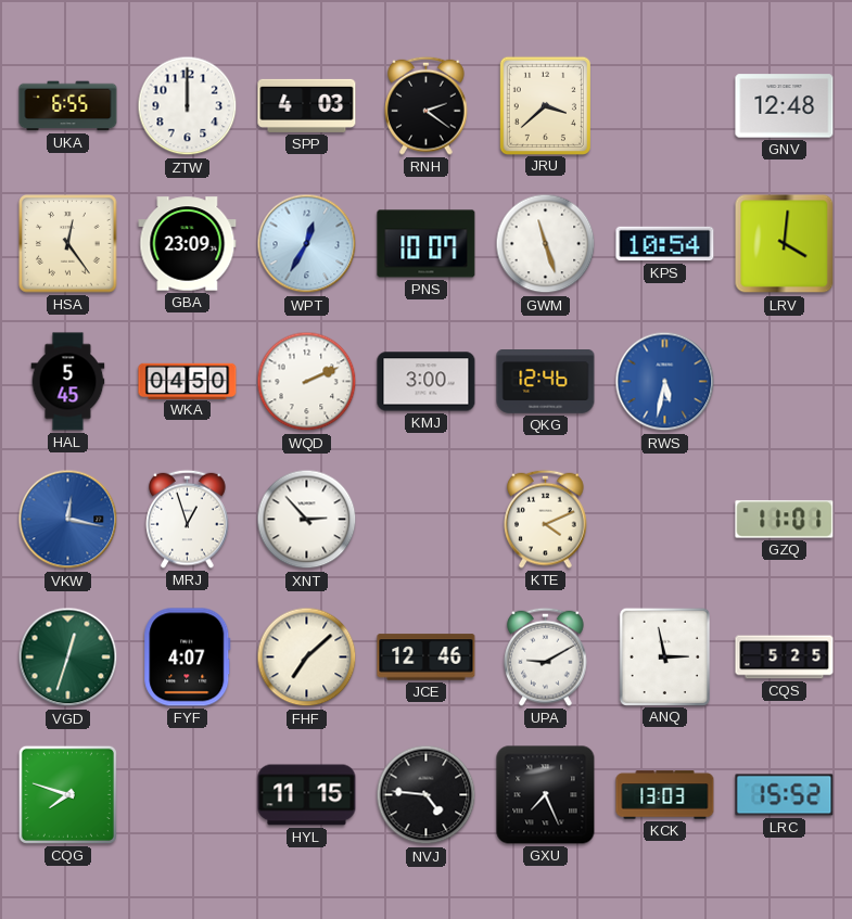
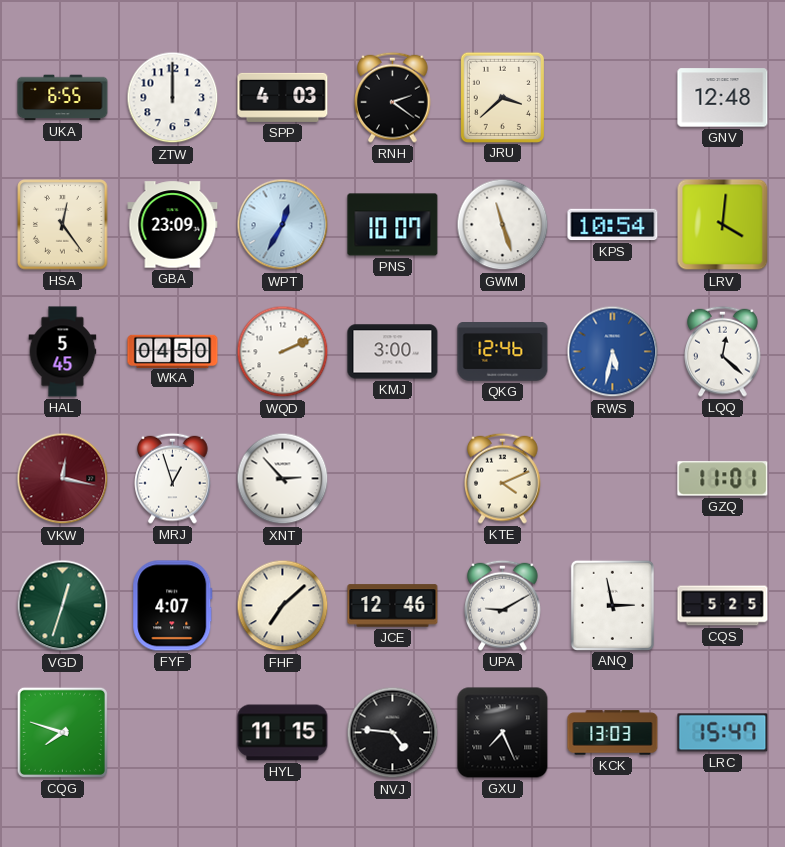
LQQ: none -> 12:22
VKW dial: blue -> burgundy
LRC: 15:52 -> 15:47
